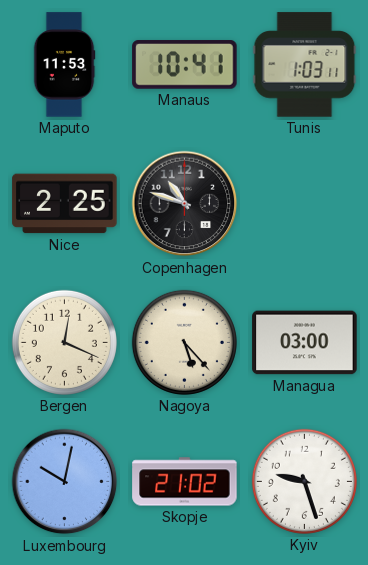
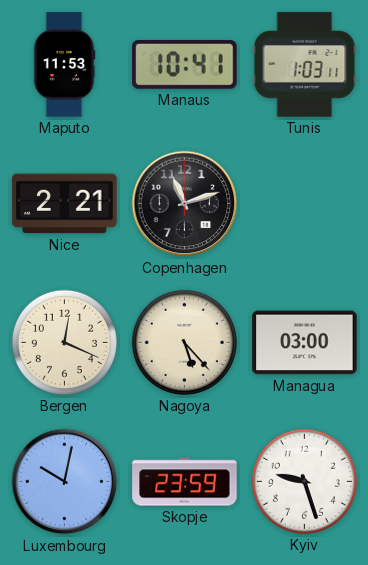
Nice: 2:25 -> 2:21
Copenhagen: 10:48 -> 11:12
Skopje: 21:02 -> 23:59
